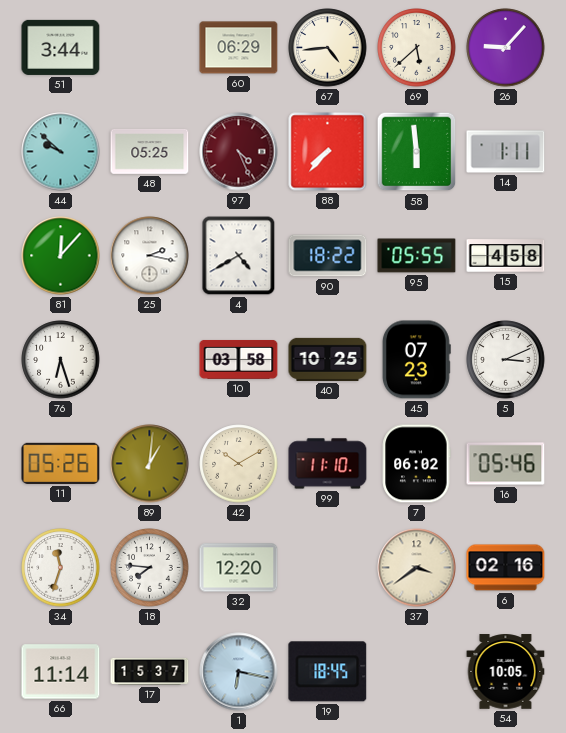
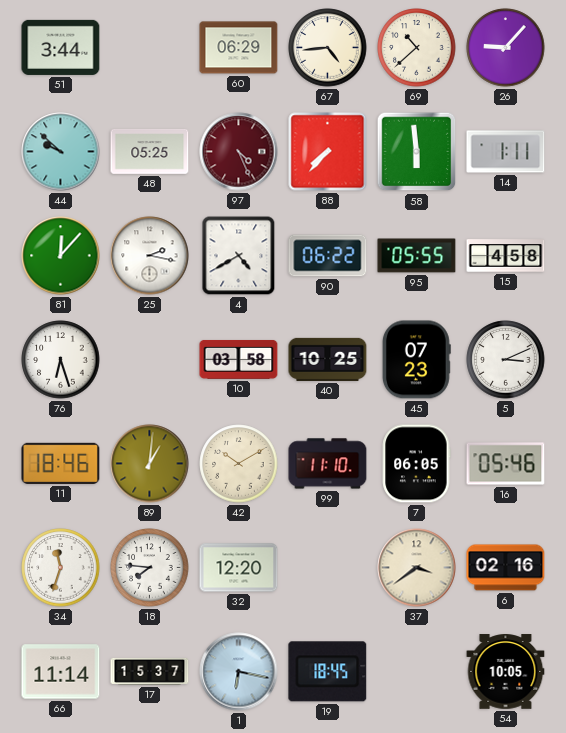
69: 5:38 -> 10:38
90: 18:22 -> 06:22
11: 05:26 -> 18:46
7: 06:02 -> 06:05
